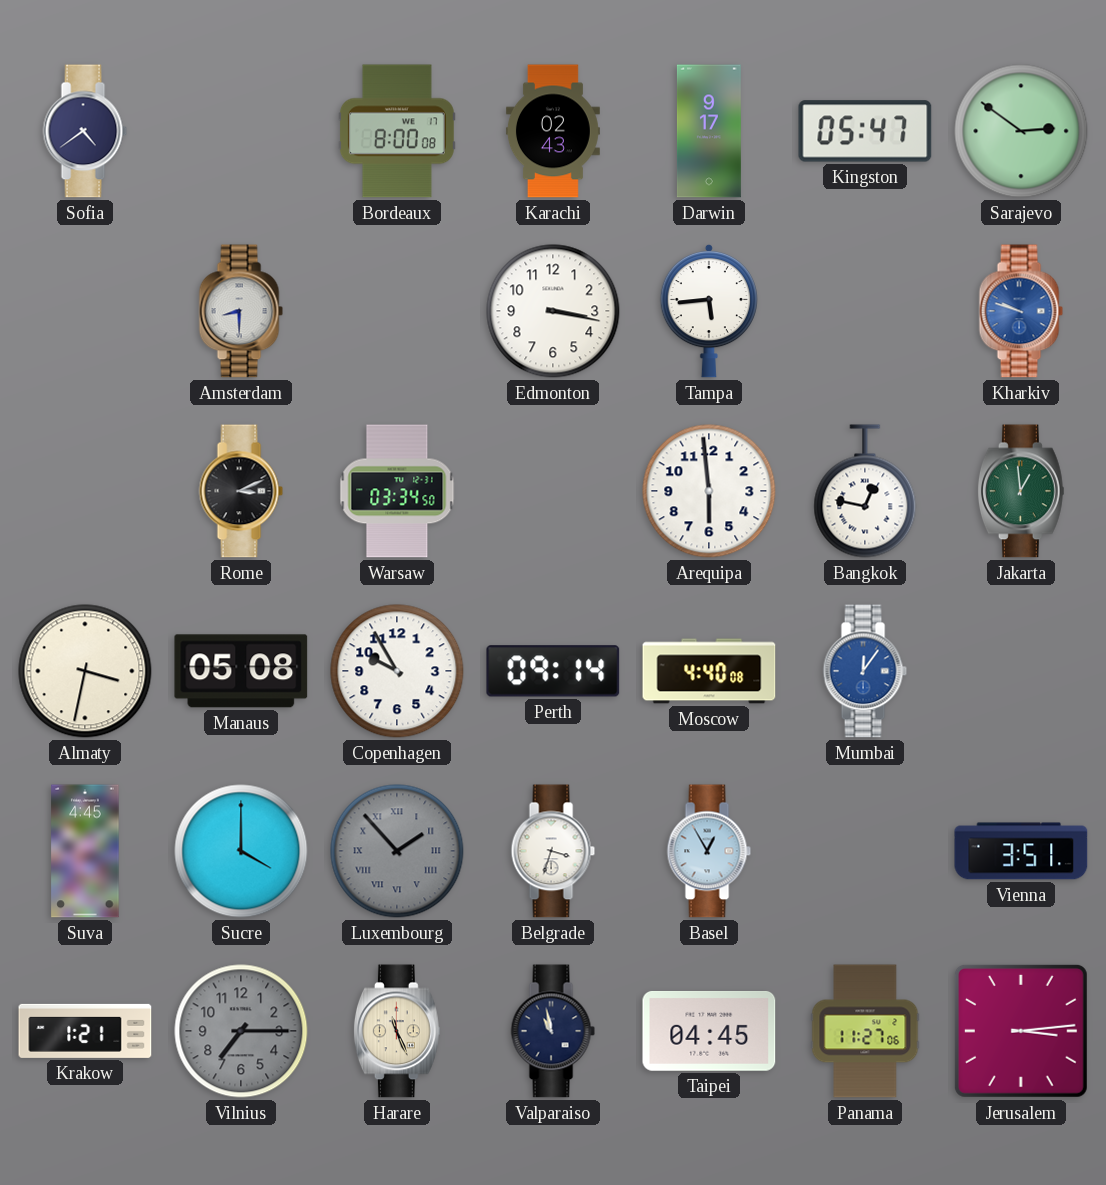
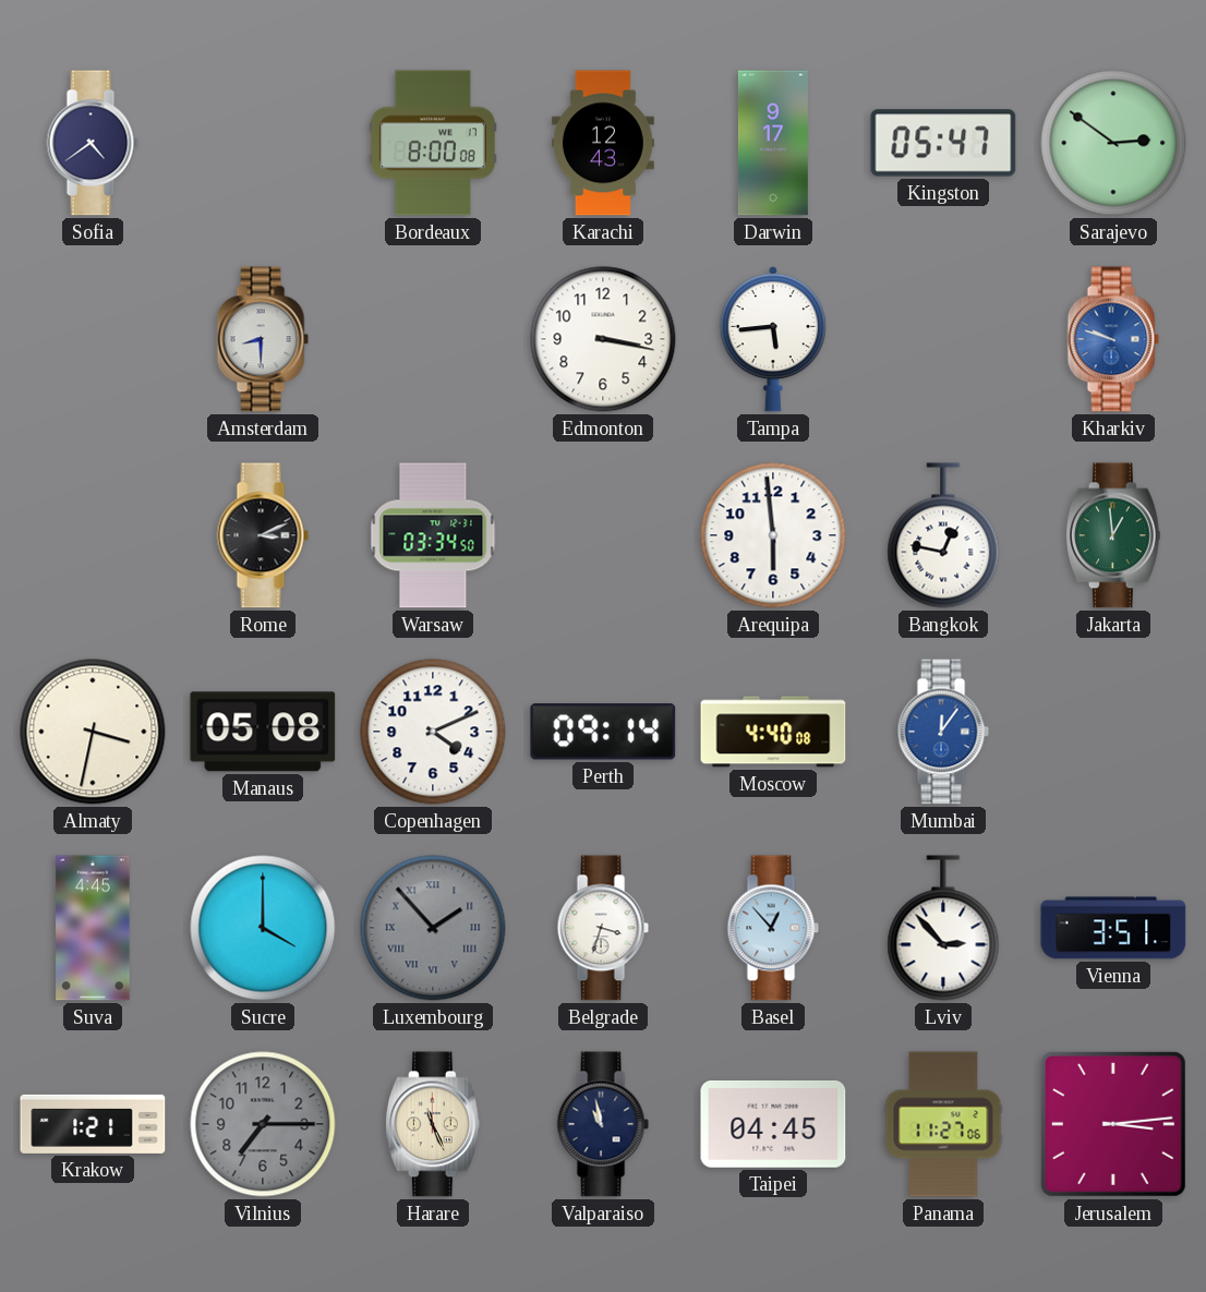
Karachi: 02:43 -> 12:43
Copenhagen: 9:55 -> 4:11
Basel: 12:55 -> 12:53
Lviv: none -> 2:53
